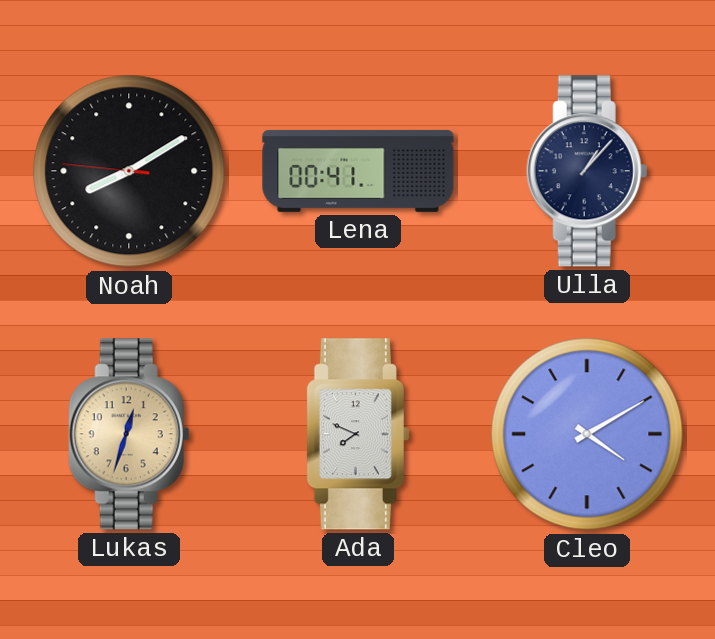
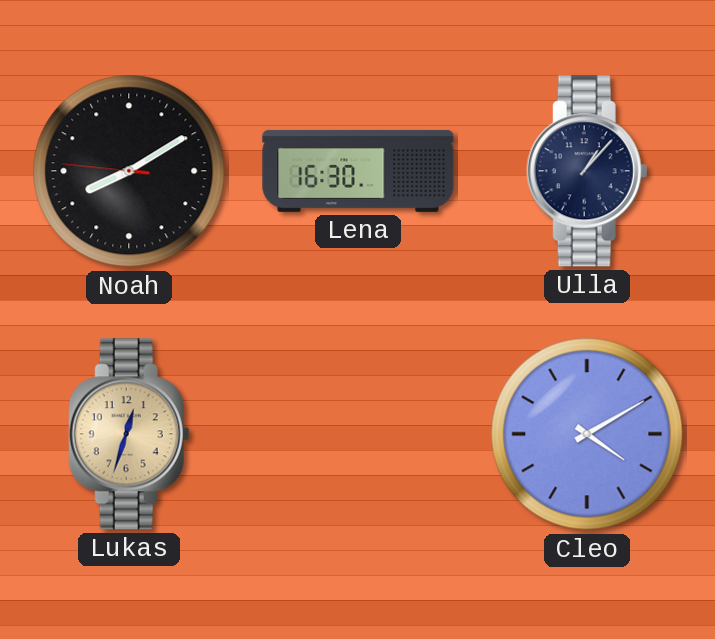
Lena: 00:41 -> 16:30
Ada: 7:49 -> none
